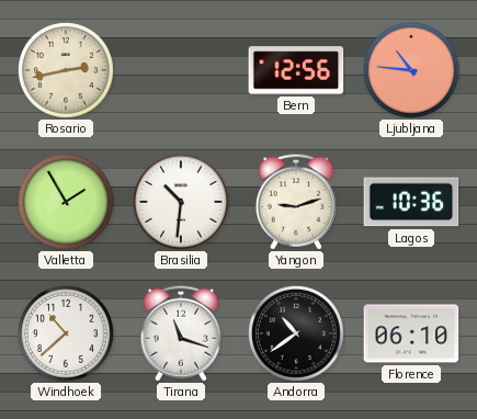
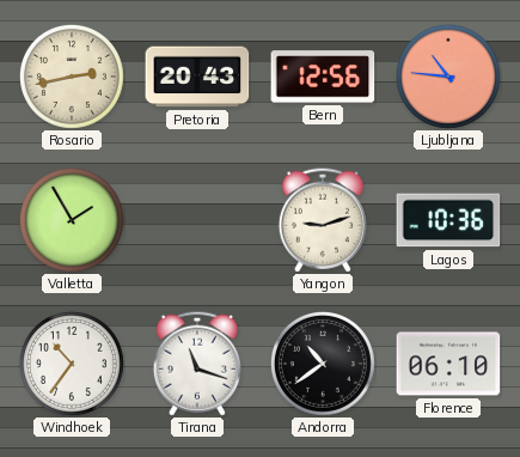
Pretoria: none -> 20:43
Brasilia: 10:31 -> none
Windhoek: 10:38 -> 10:36
